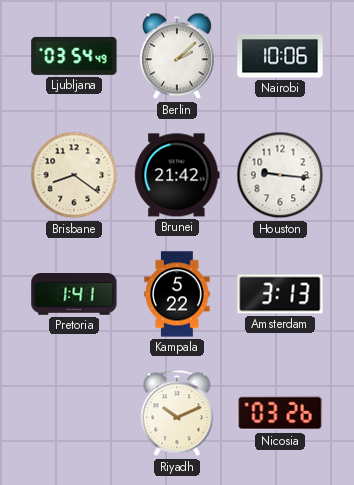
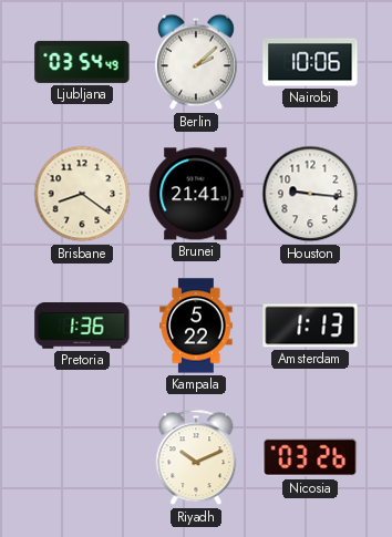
Brunei: 21:42 -> 21:41
Pretoria: 1:41 -> 1:36
Amsterdam: 3:13 -> 1:13
